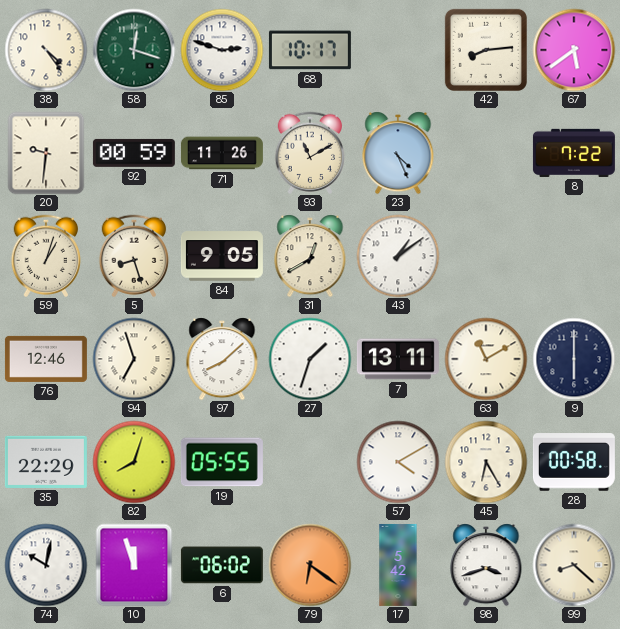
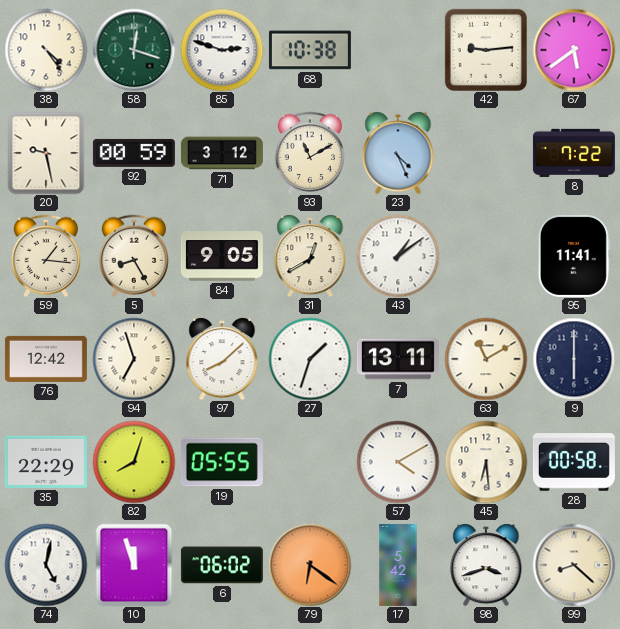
68: 10:17 -> 10:38
42: 8:14 -> 9:14
20: 9:31 -> 9:28
71: 11:26 -> 3:12
59: 1:03 -> 1:16
5: 8:27 -> 8:25
95: none -> 11:41
76: 12:46 -> 12:42
45: 6:25 -> 6:29
74: 10:02 -> 5:02
